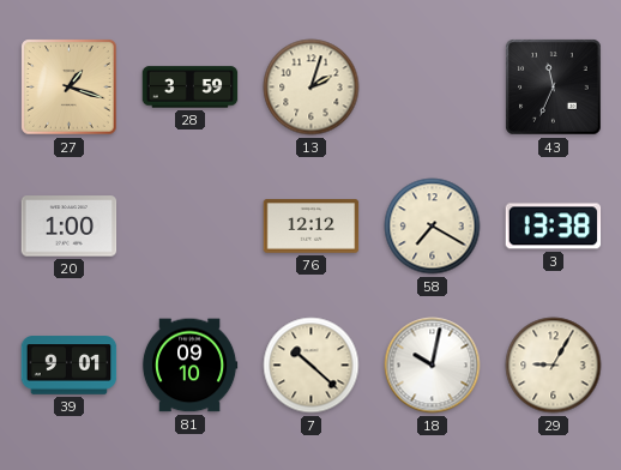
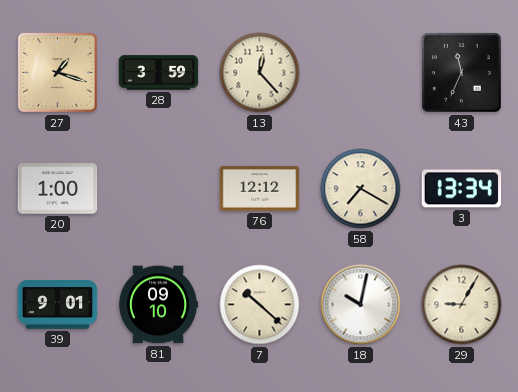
13: 2:03 -> 12:23
3: 13:38 -> 13:34
